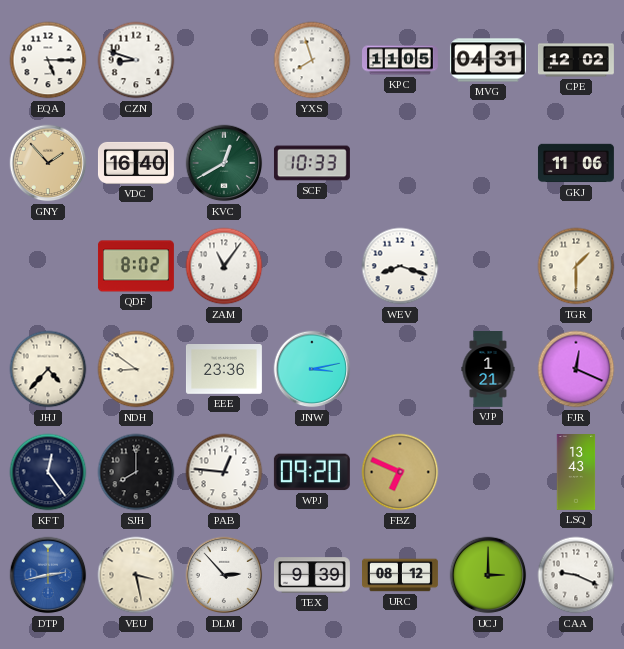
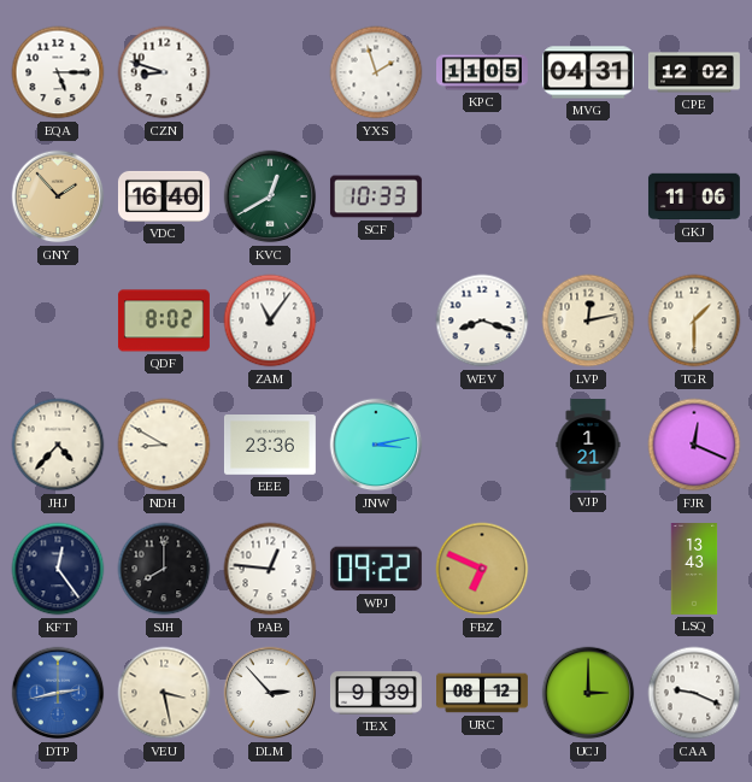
YXS: 7:57 -> 1:57
LVP: none -> 12:13
NDH: 8:51 -> 8:50
WPJ: 09:20 -> 09:22
